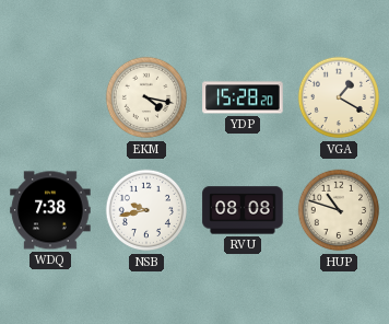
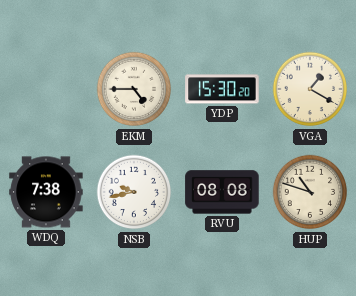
EKM: 4:17 -> 4:45
YDP: 15:28 -> 15:30
